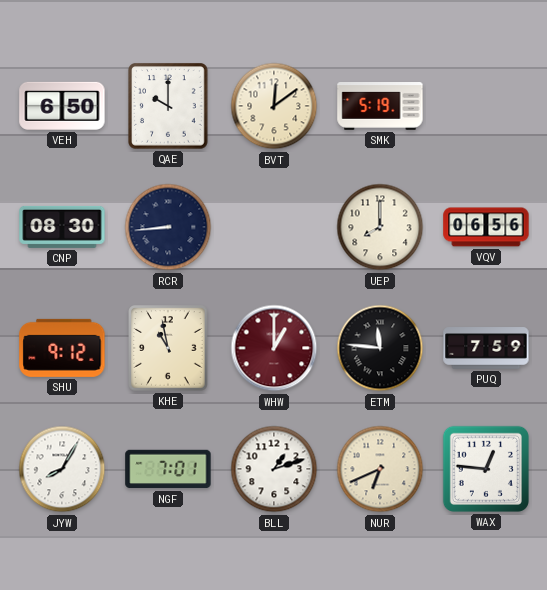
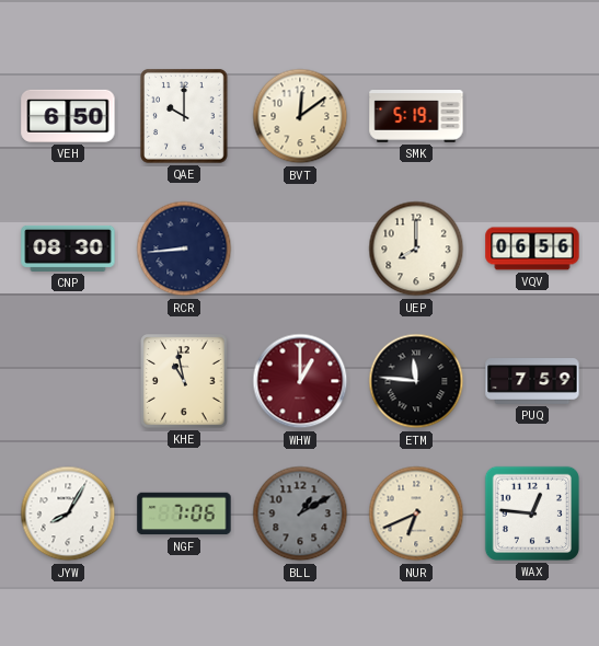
SHU: 9:12 -> none
NGF: 7:01 -> 7:06
BLL: 1:12 -> 1:10
BLL dial: white -> grey
